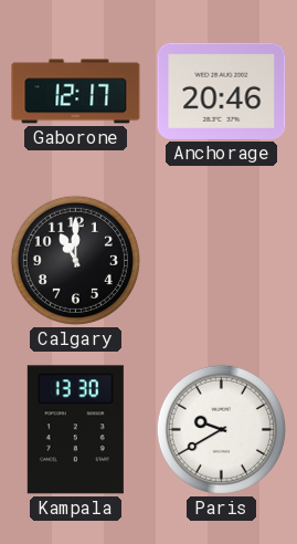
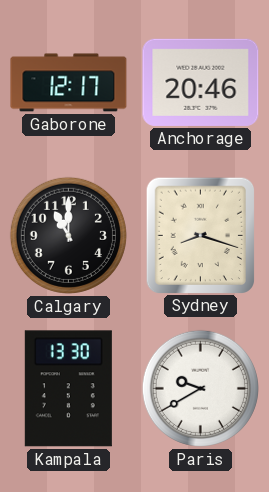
Sydney: none -> 8:18
